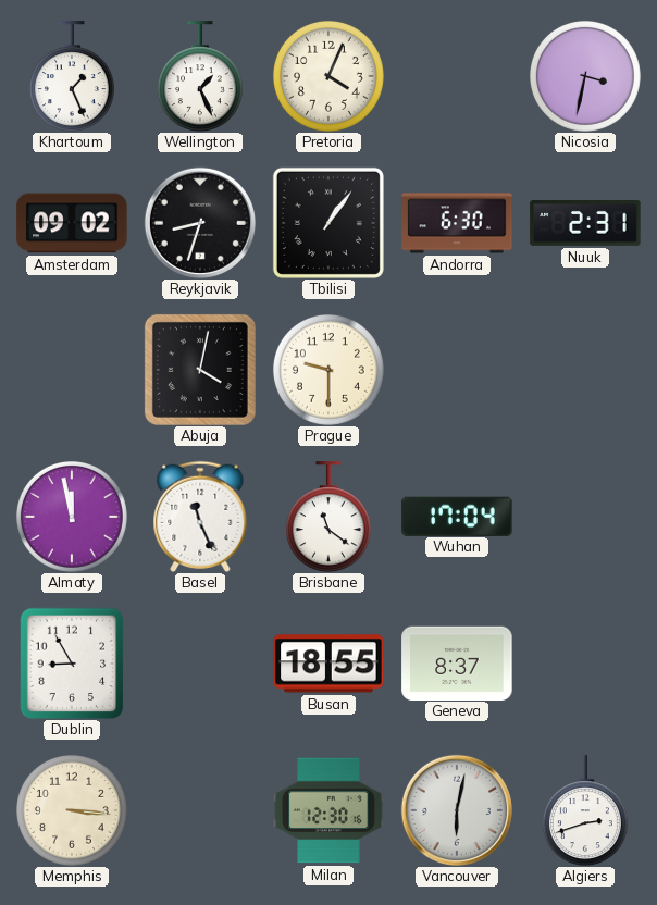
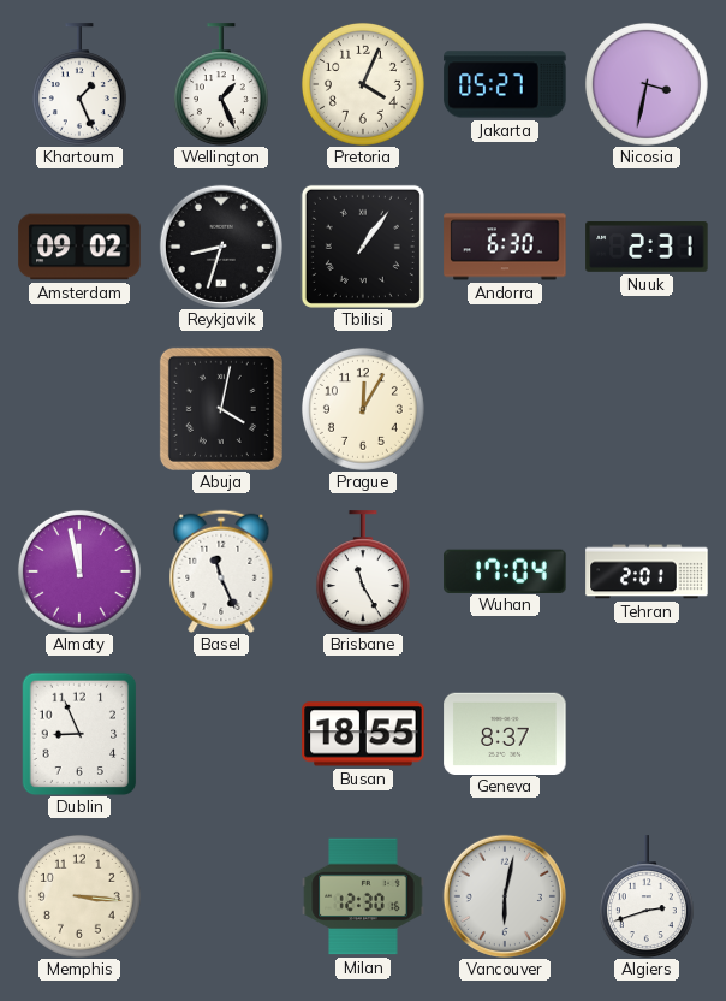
Jakarta: none -> 05:27
Prague: 9:30 -> 12:05
Brisbane: 11:21 -> 11:25
Tehran: none -> 2:01
Dublin: 8:55 -> 8:56
